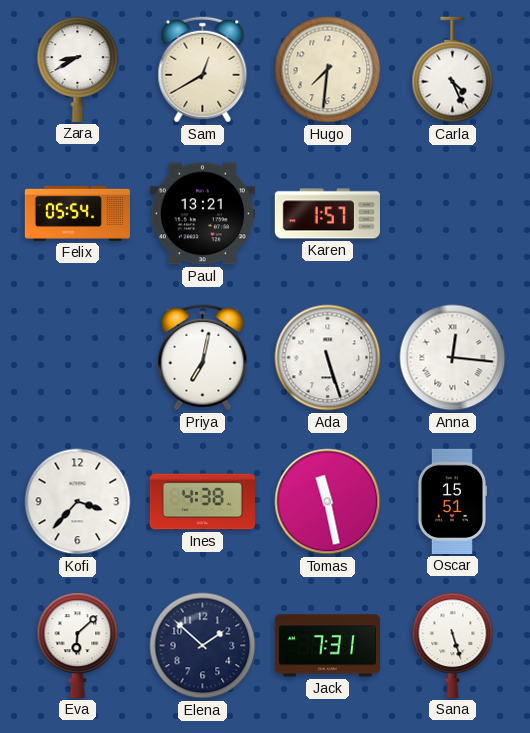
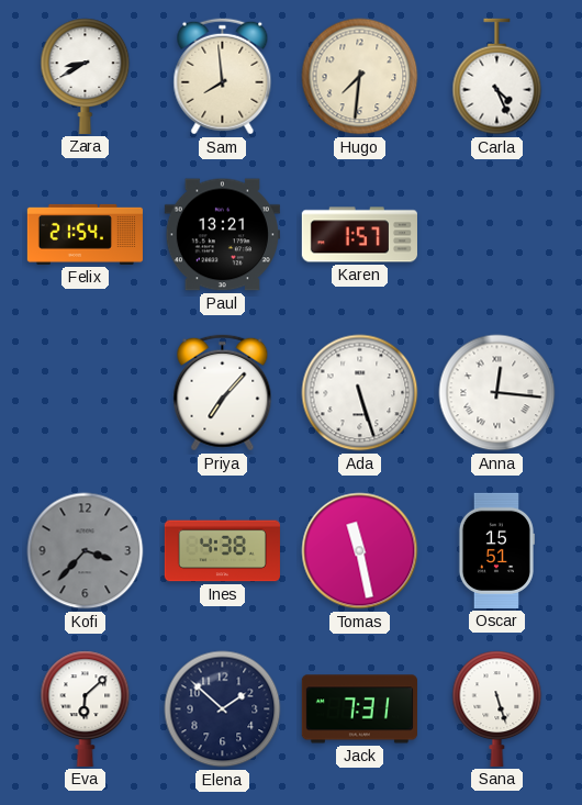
Sam: 12:40 -> 7:59
Felix: 05:54 -> 21:54
Priya: 7:02 -> 7:07
Kofi dial: white -> grey
